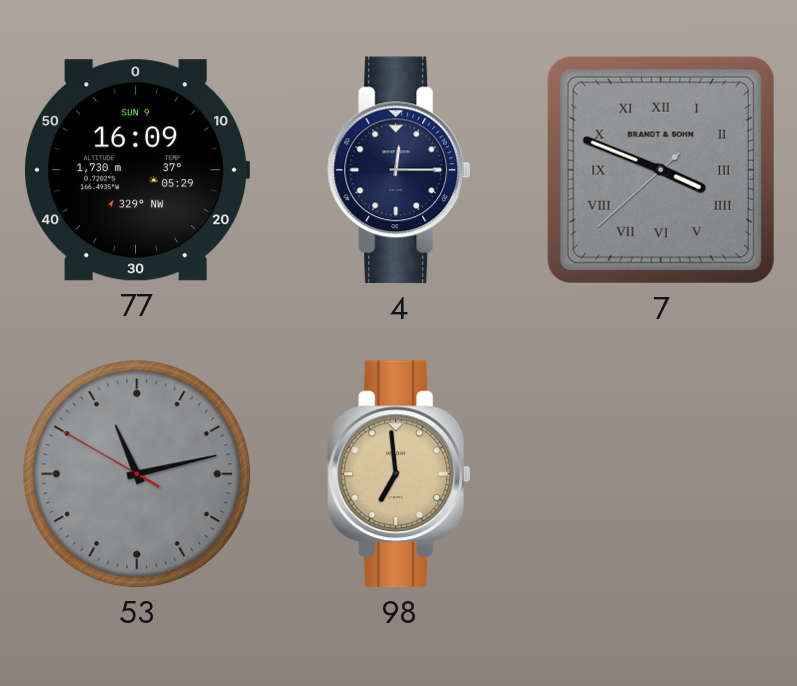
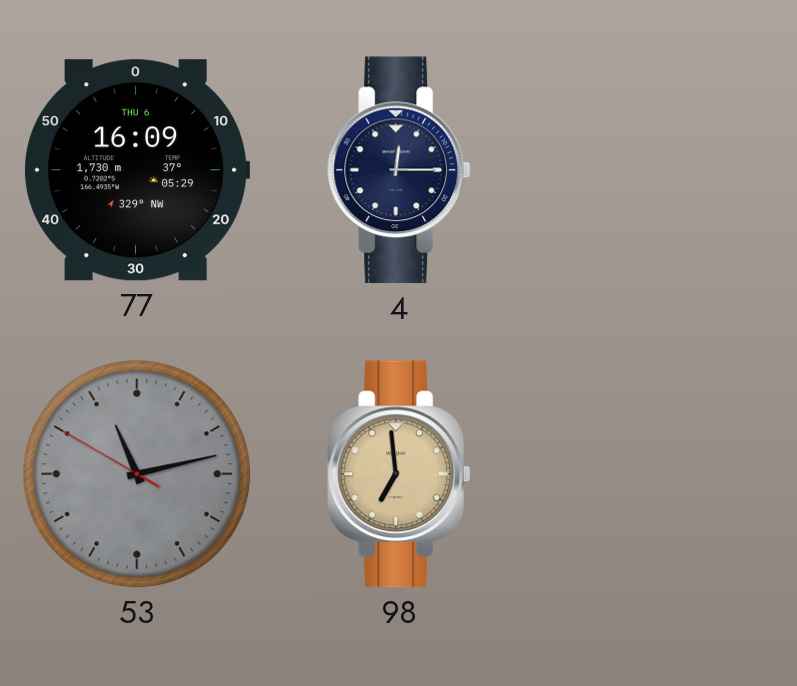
77 date: SUN 9 -> THU 6
7: 3:48 -> none
